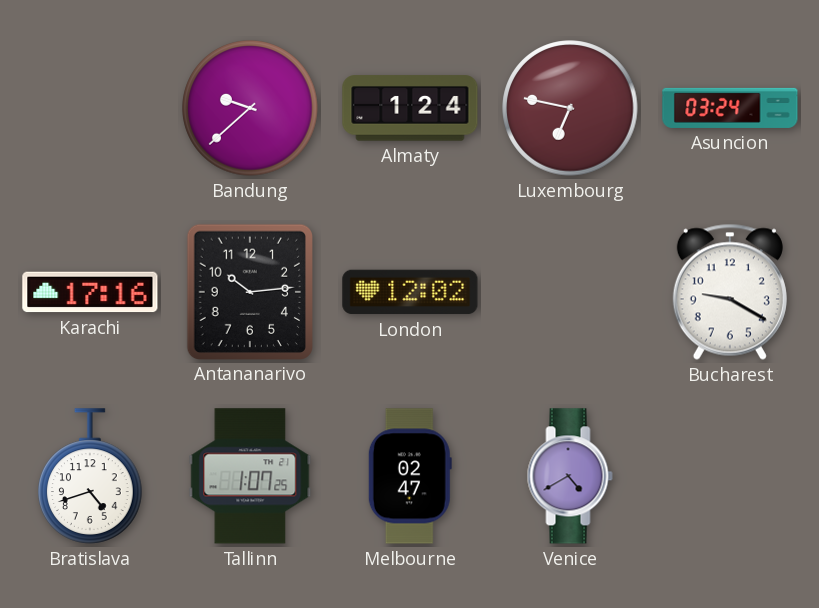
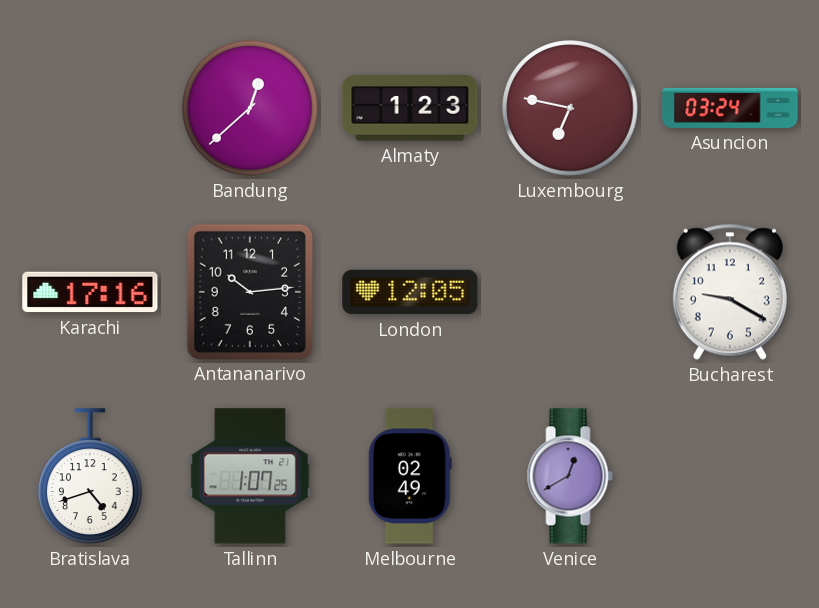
Bandung: 9:38 -> 12:38
Almaty: 1:24 -> 1:23
London: 12:02 -> 12:05
Melbourne: 02:47 -> 02:49
Venice: 4:40 -> 12:40
